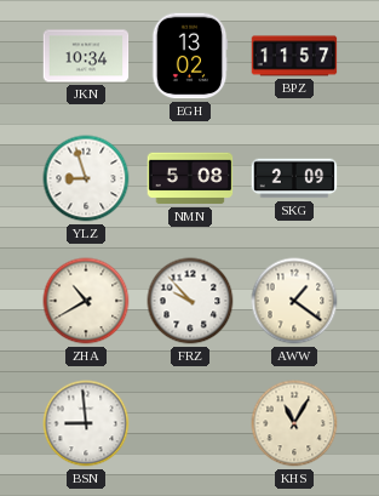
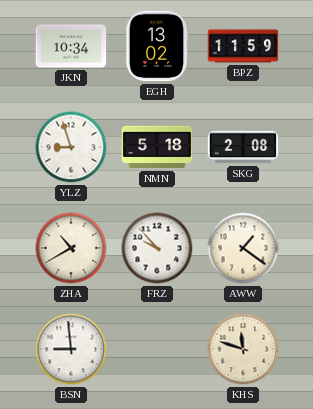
BPZ: 11:57 -> 11:59
NMN: 5:08 -> 5:18
SKG: 2:09 -> 2:08
KHS: 11:05 -> 11:48
